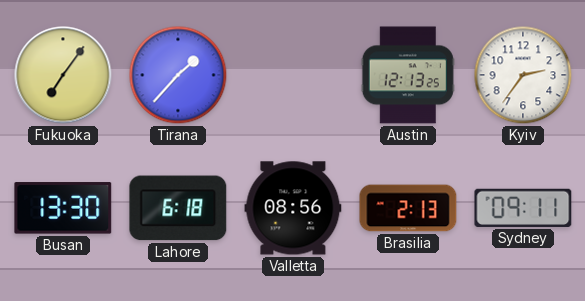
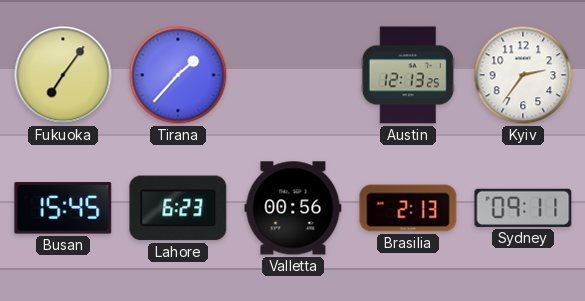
Busan: 13:30 -> 15:45
Lahore: 6:18 -> 6:23
Valletta: 08:56 -> 00:56
